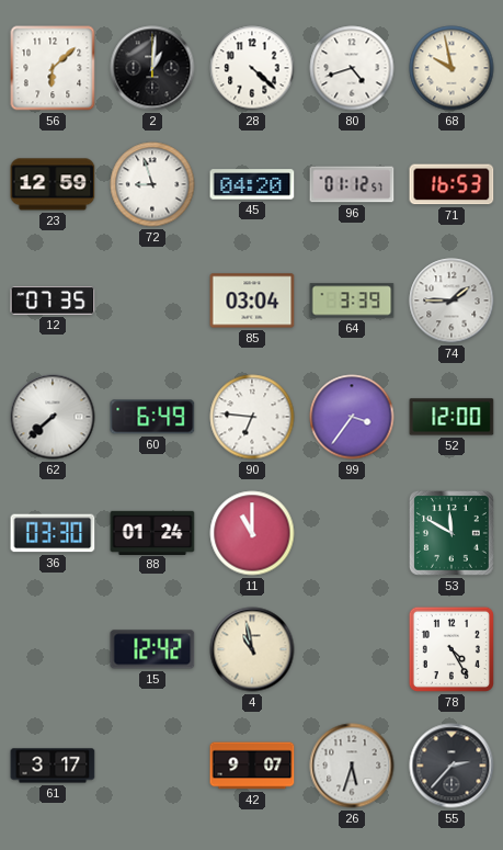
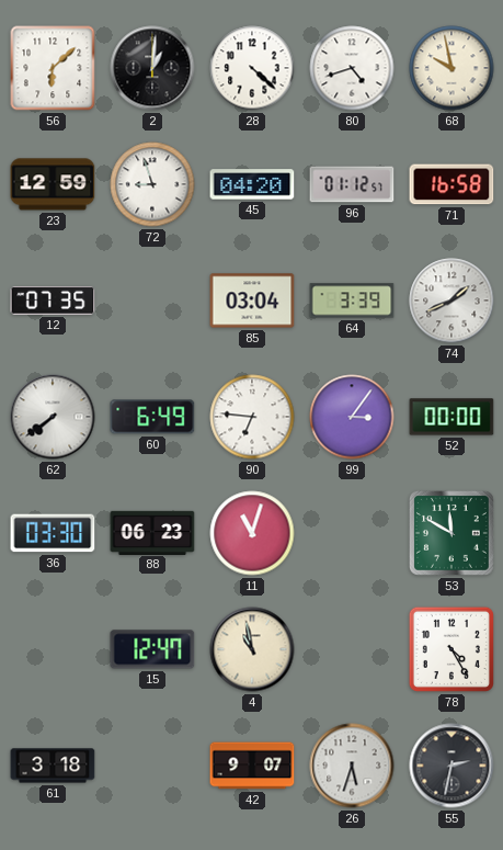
71: 16:53 -> 16:58
74: 1:45 -> 1:41
62: 7:38 -> 7:39
99: 3:36 -> 3:06
52: 12:00 -> 00:00
88: 01:24 -> 06:23
11: 11:00 -> 11:03
15: 12:42 -> 12:47
61: 3:17 -> 3:18
55: 2:37 -> 2:32
